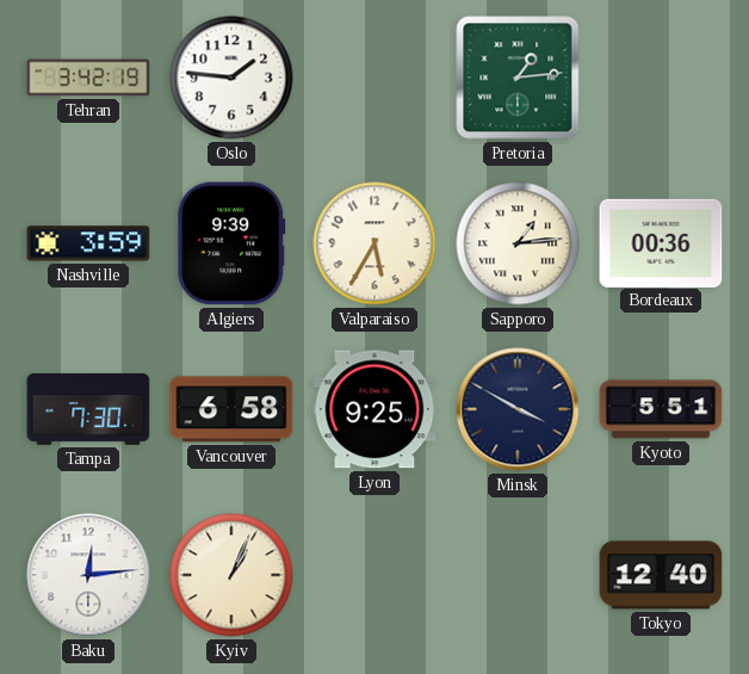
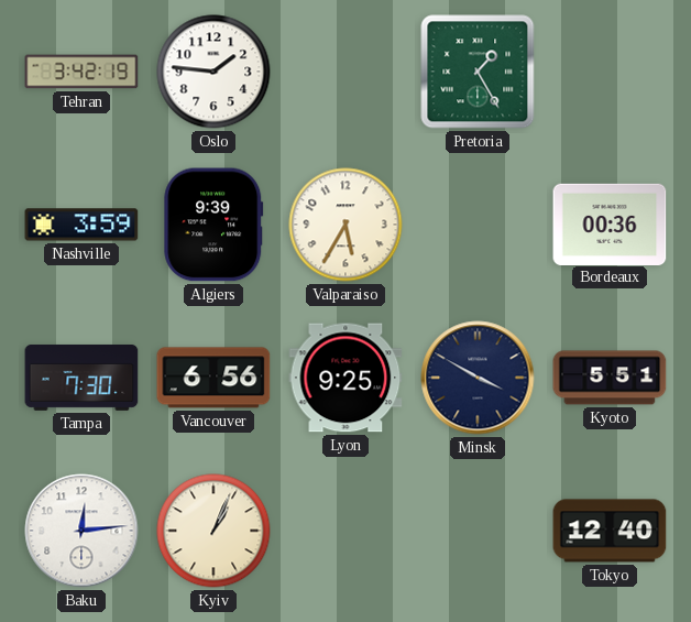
Pretoria: 1:14 -> 1:25
Sapporo: 1:14 -> none
Vancouver: 6:58 -> 6:56
